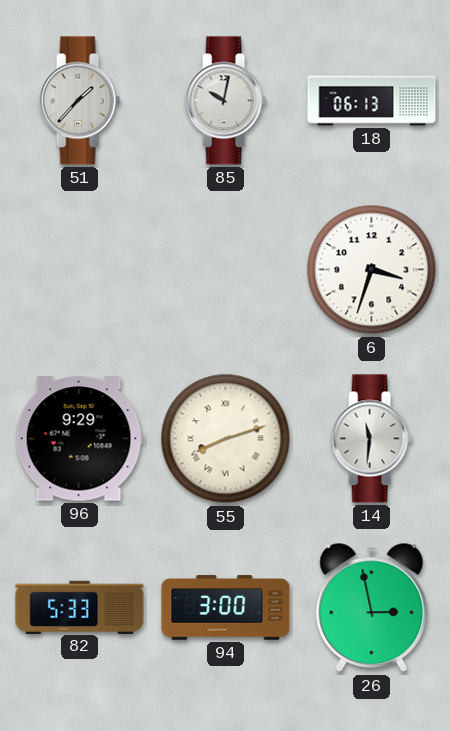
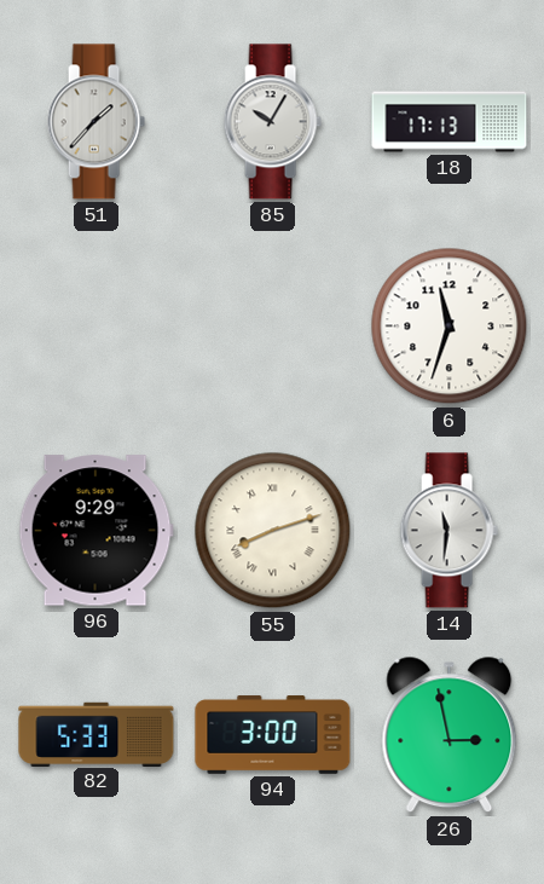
85: 10:02 -> 10:05
18: 06:13 -> 17:13
6: 3:33 -> 11:33
